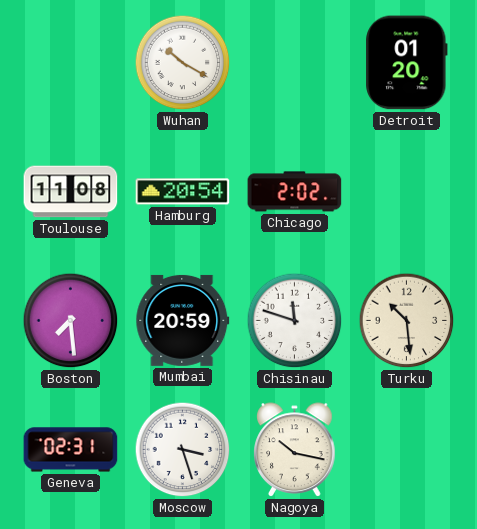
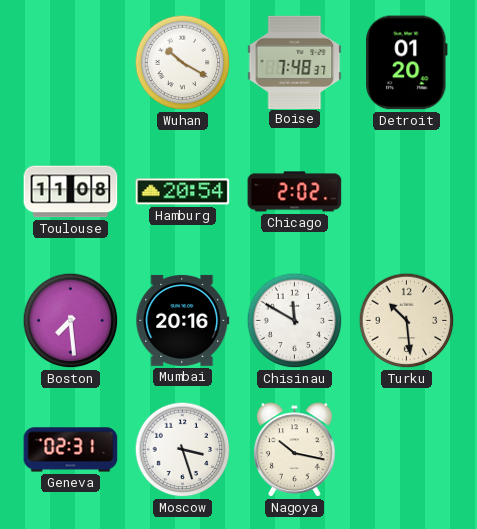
Boise: none -> 7:48
Mumbai: 20:59 -> 20:16
Chisinau: 11:48 -> 11:50
